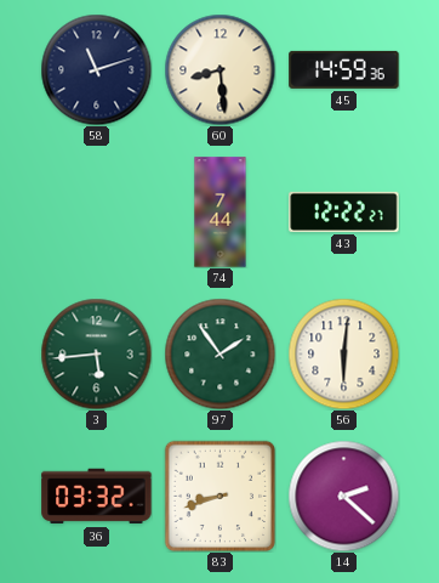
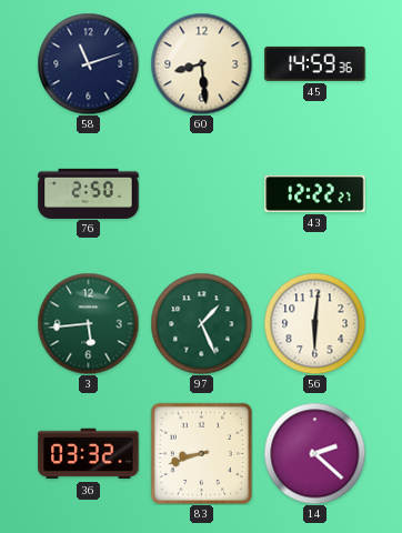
76: none -> 2:50
74: 7:44 -> none
97: 1:54 -> 1:26
